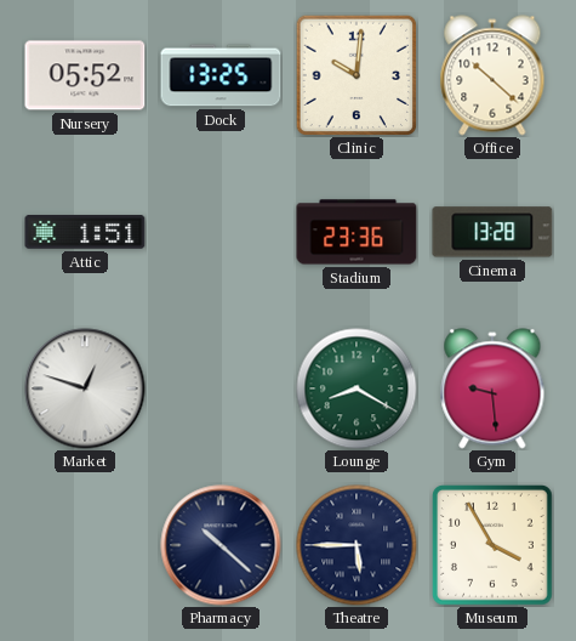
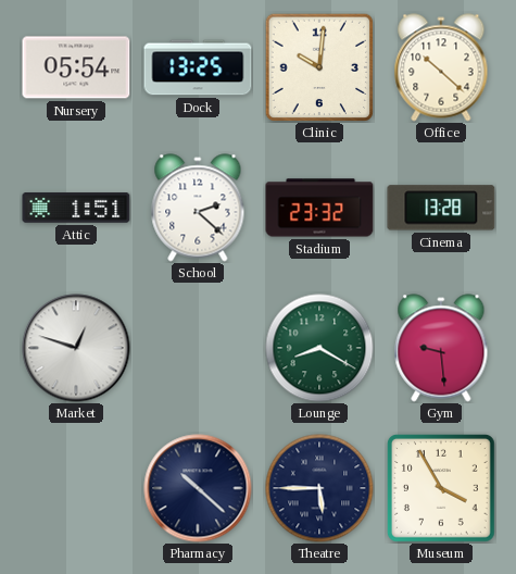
Nursery: 05:52 -> 05:54
School: none -> 2:22
Stadium: 23:36 -> 23:32
